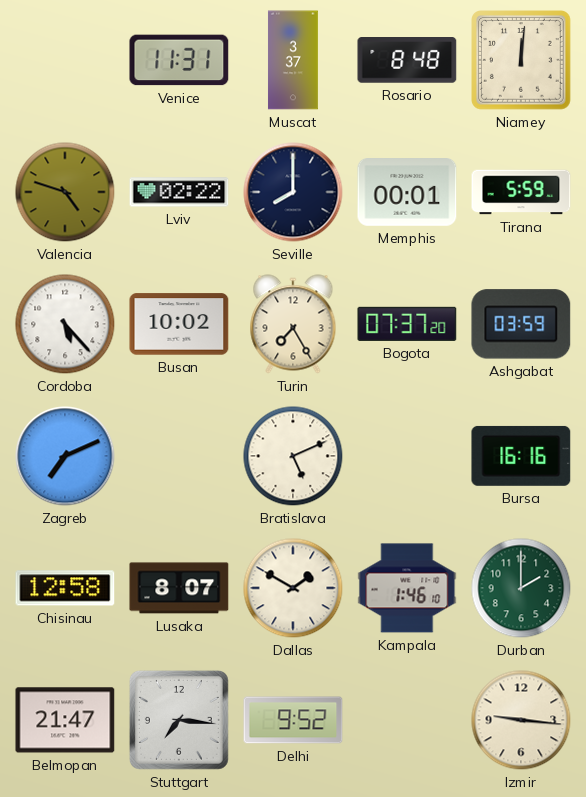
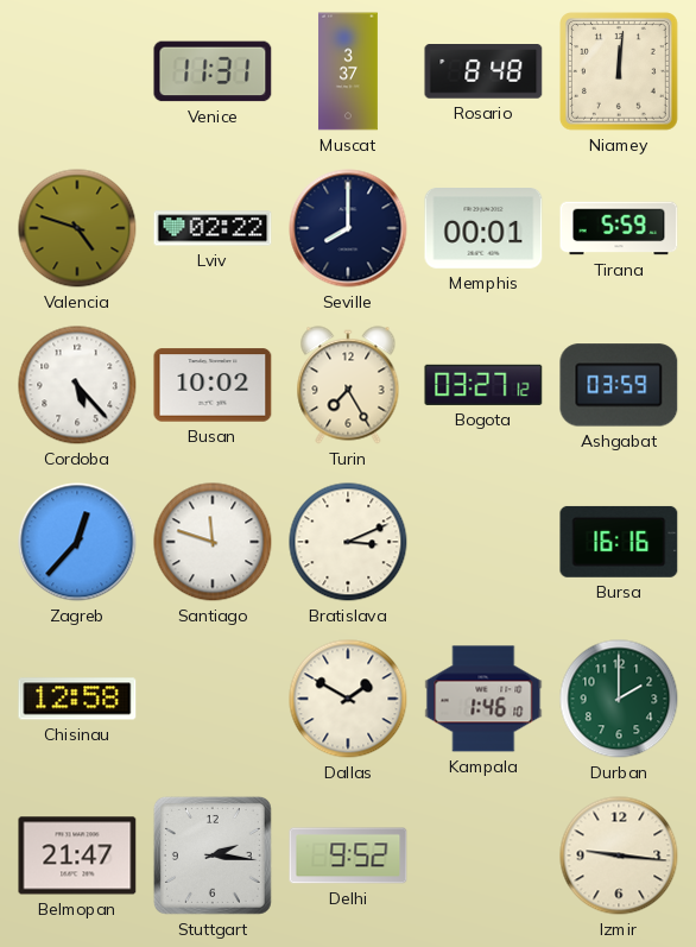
Bogota: 07:37 -> 03:27
Zagreb: 7:11 -> 12:37
Santiago: none -> 11:48
Bratislava: 5:11 -> 3:11
Lusaka: 8:07 -> none
Stuttgart: 7:16 -> 2:16
